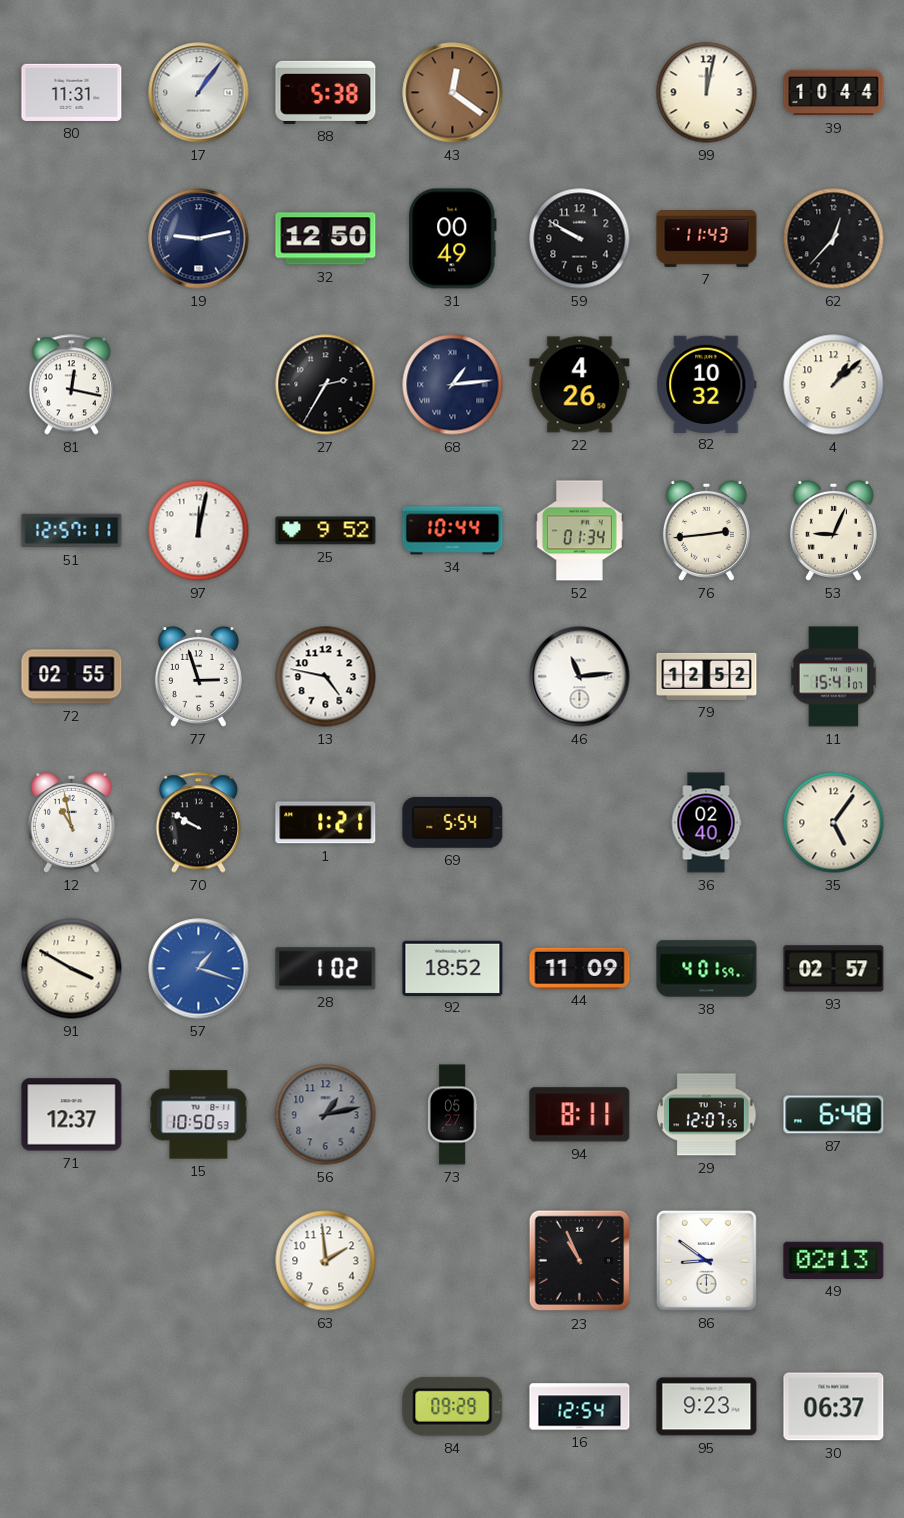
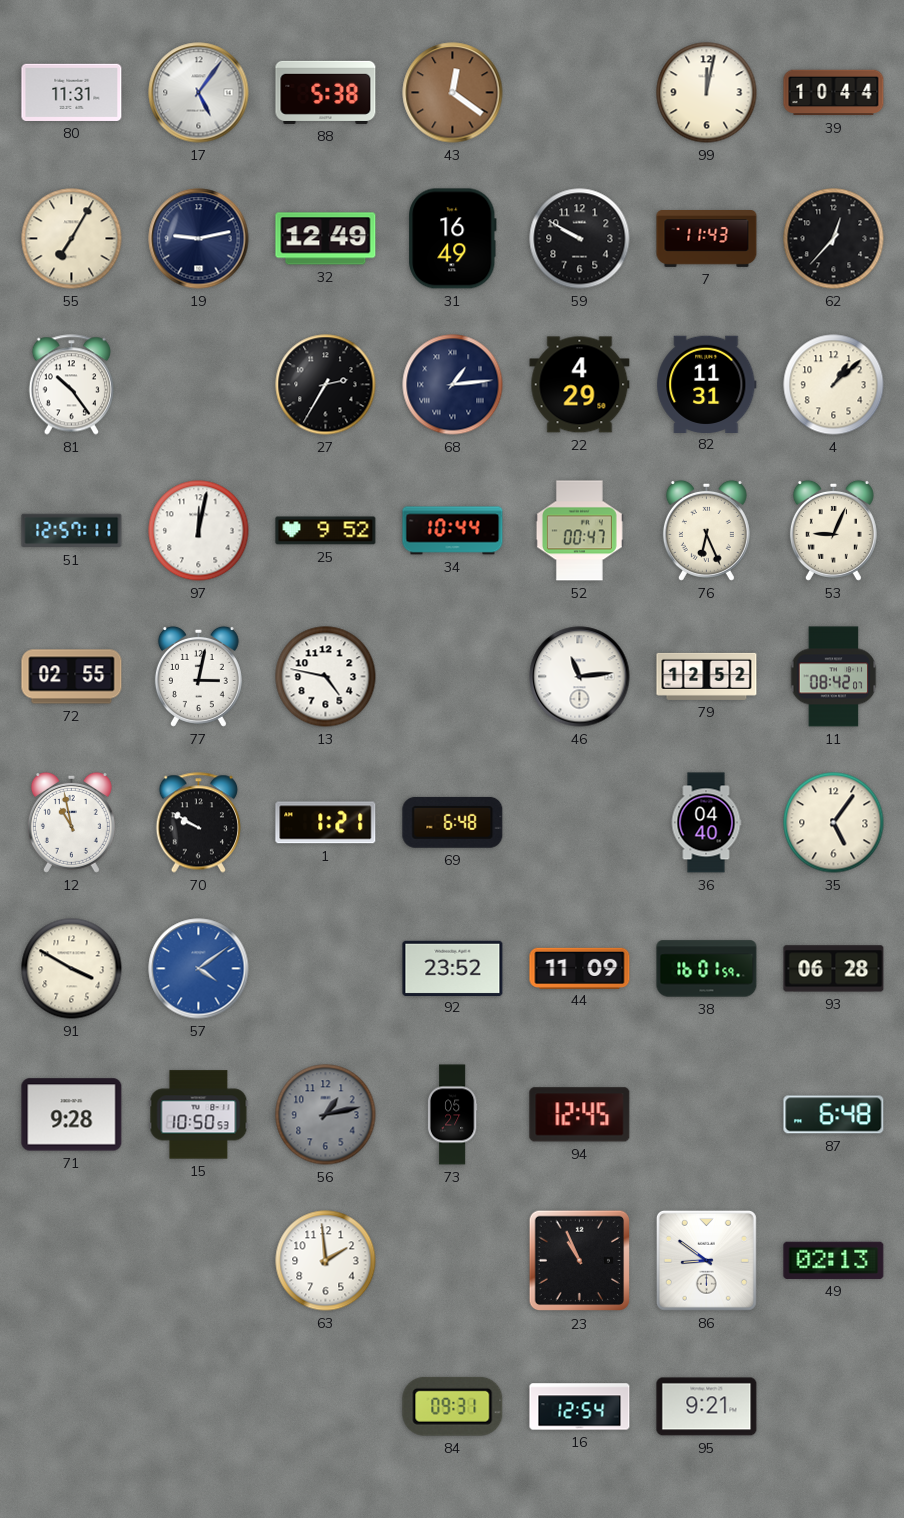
17: 1:06 -> 5:06
55: none -> 7:05
32: 12:50 -> 12:49
31: 00:49 -> 16:49
81: 12:17 -> 10:24
22: 4:26 -> 4:29
82: 10:32 -> 11:31
52: 01:34 -> 00:47
76: 2:44 -> 6:26
77: 2:57 -> 3:02
11: 15:41 -> 08:42
69: 5:54 -> 6:48
36: 02:40 -> 04:40
57: 1:18 -> 4:09
28: 1:02 -> none
92: 18:52 -> 23:52
38: 4:01 -> 16:01
93: 02:57 -> 06:28
71: 12:37 -> 9:28
94: 8:11 -> 12:45
29: 12:07 -> none
84: 09:29 -> 09:31
95: 9:23 -> 9:21
30: 06:37 -> none
